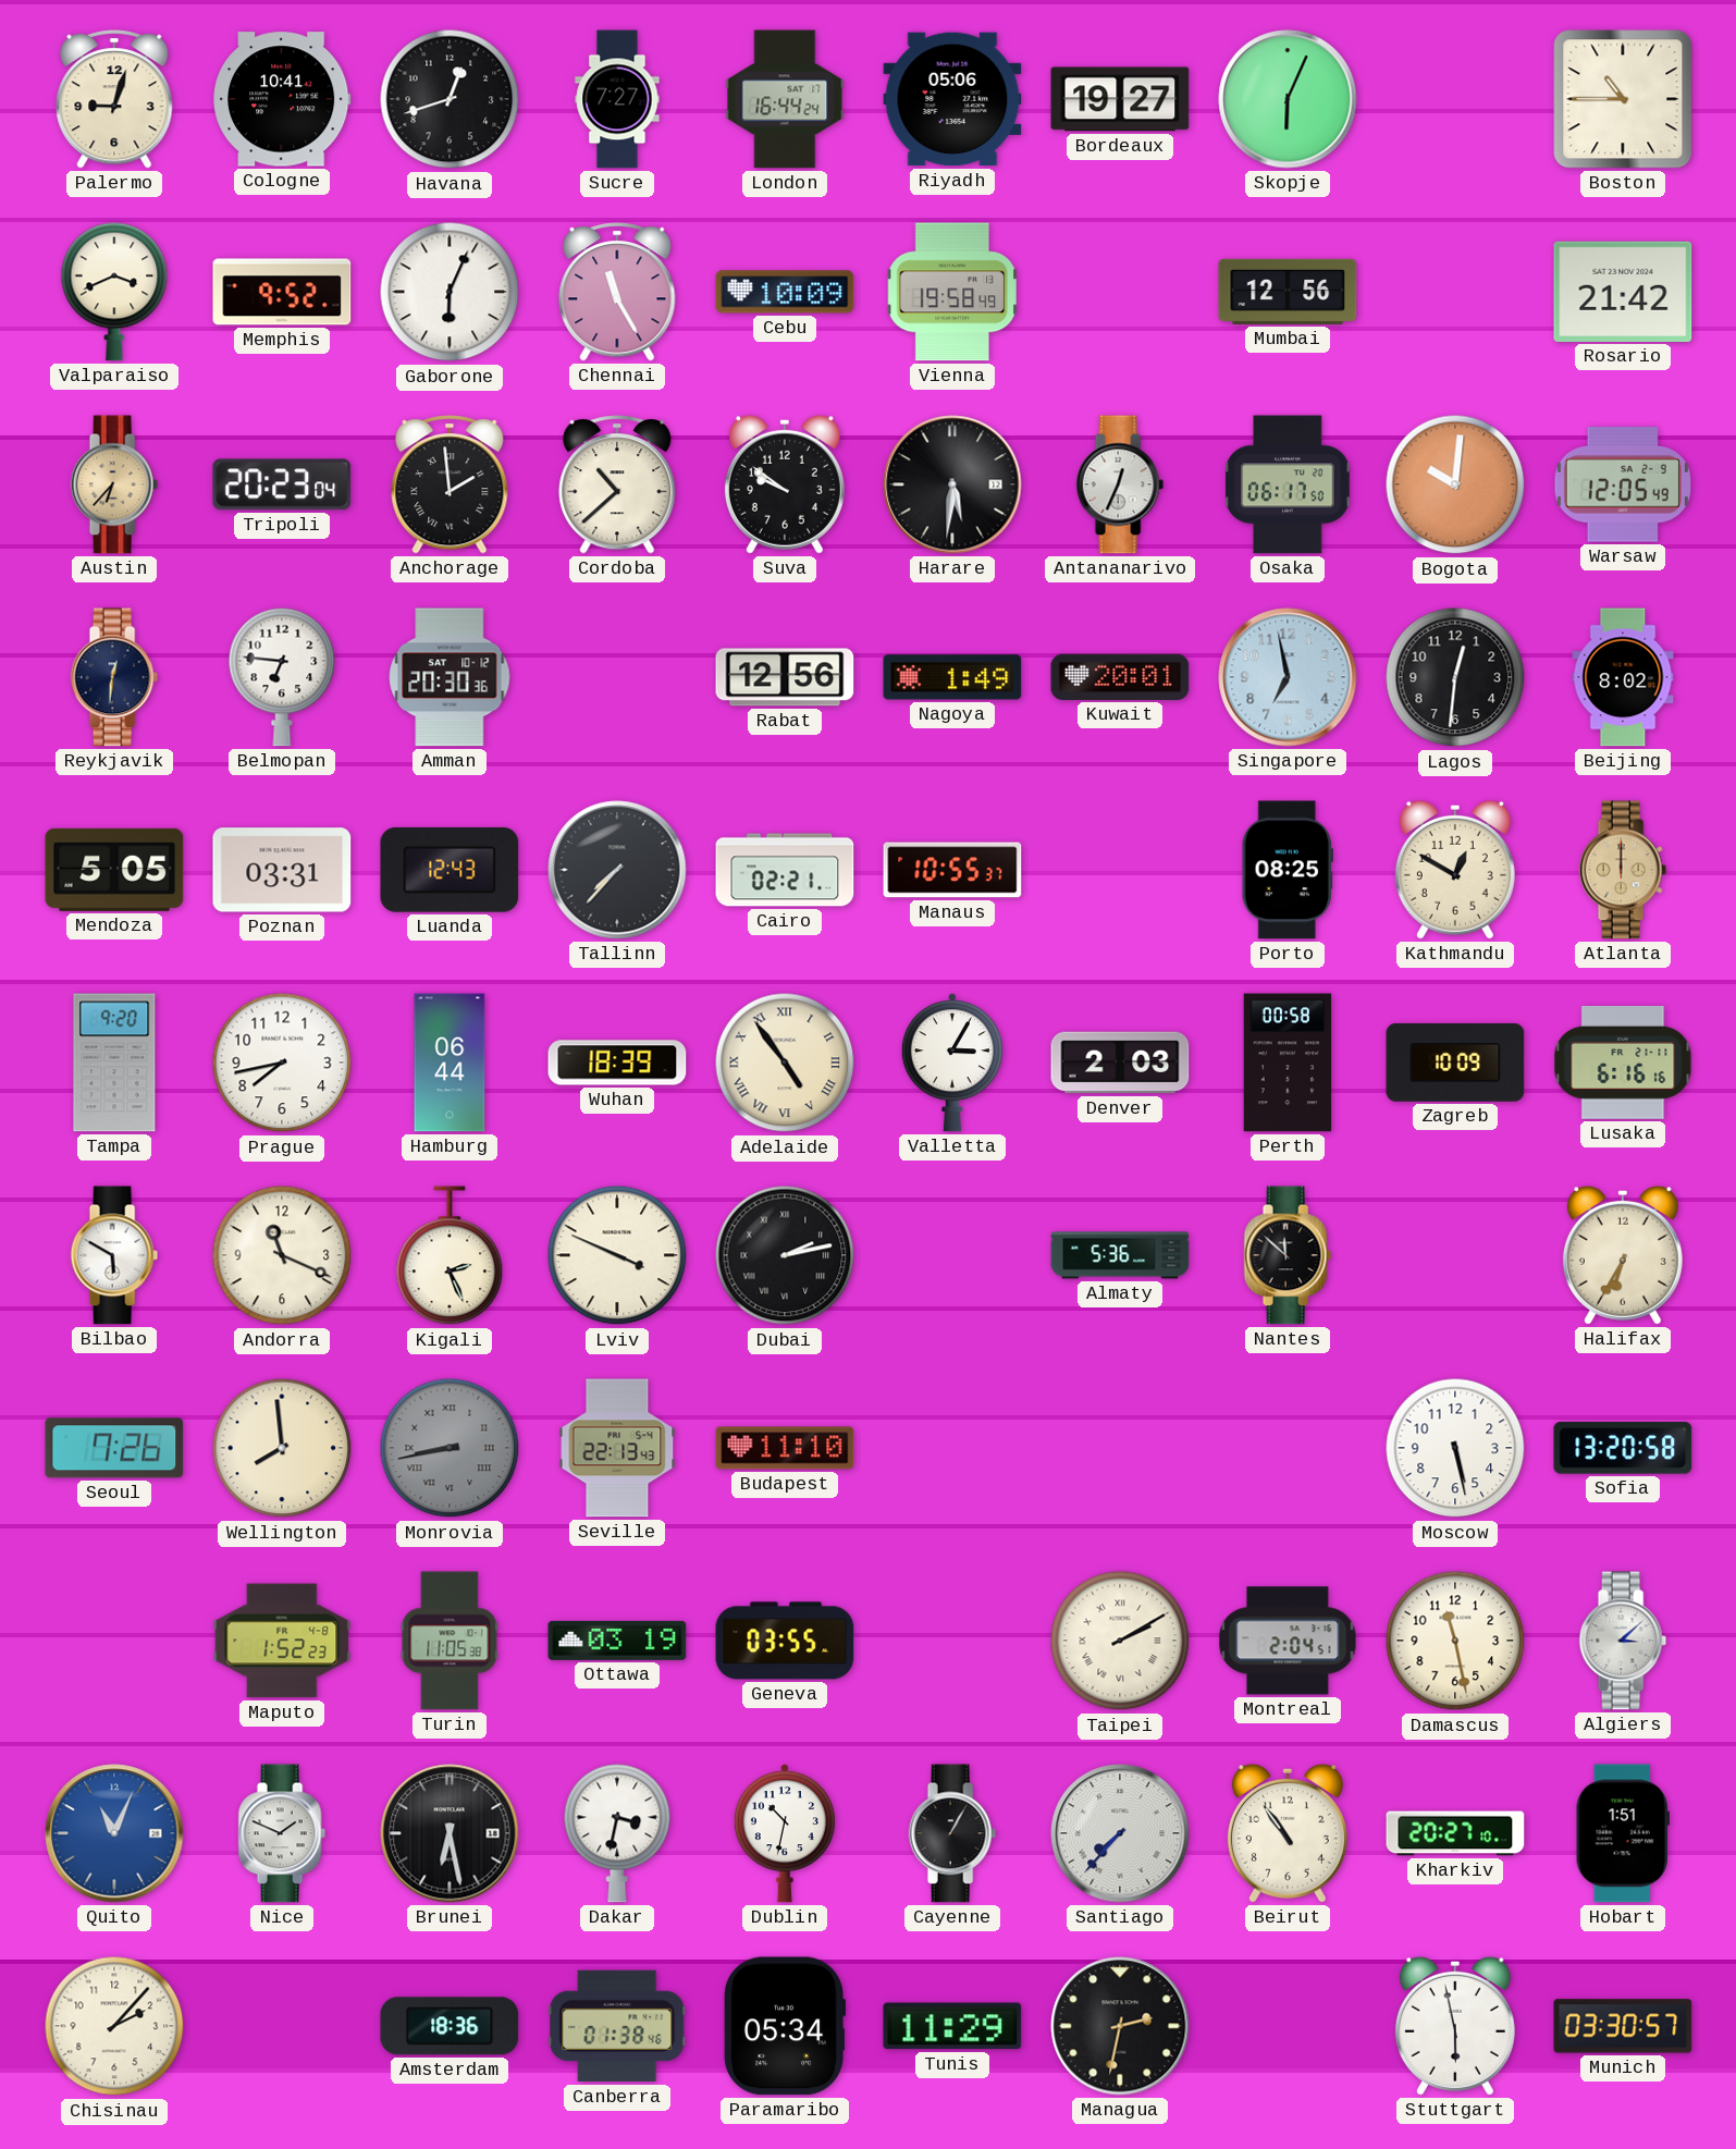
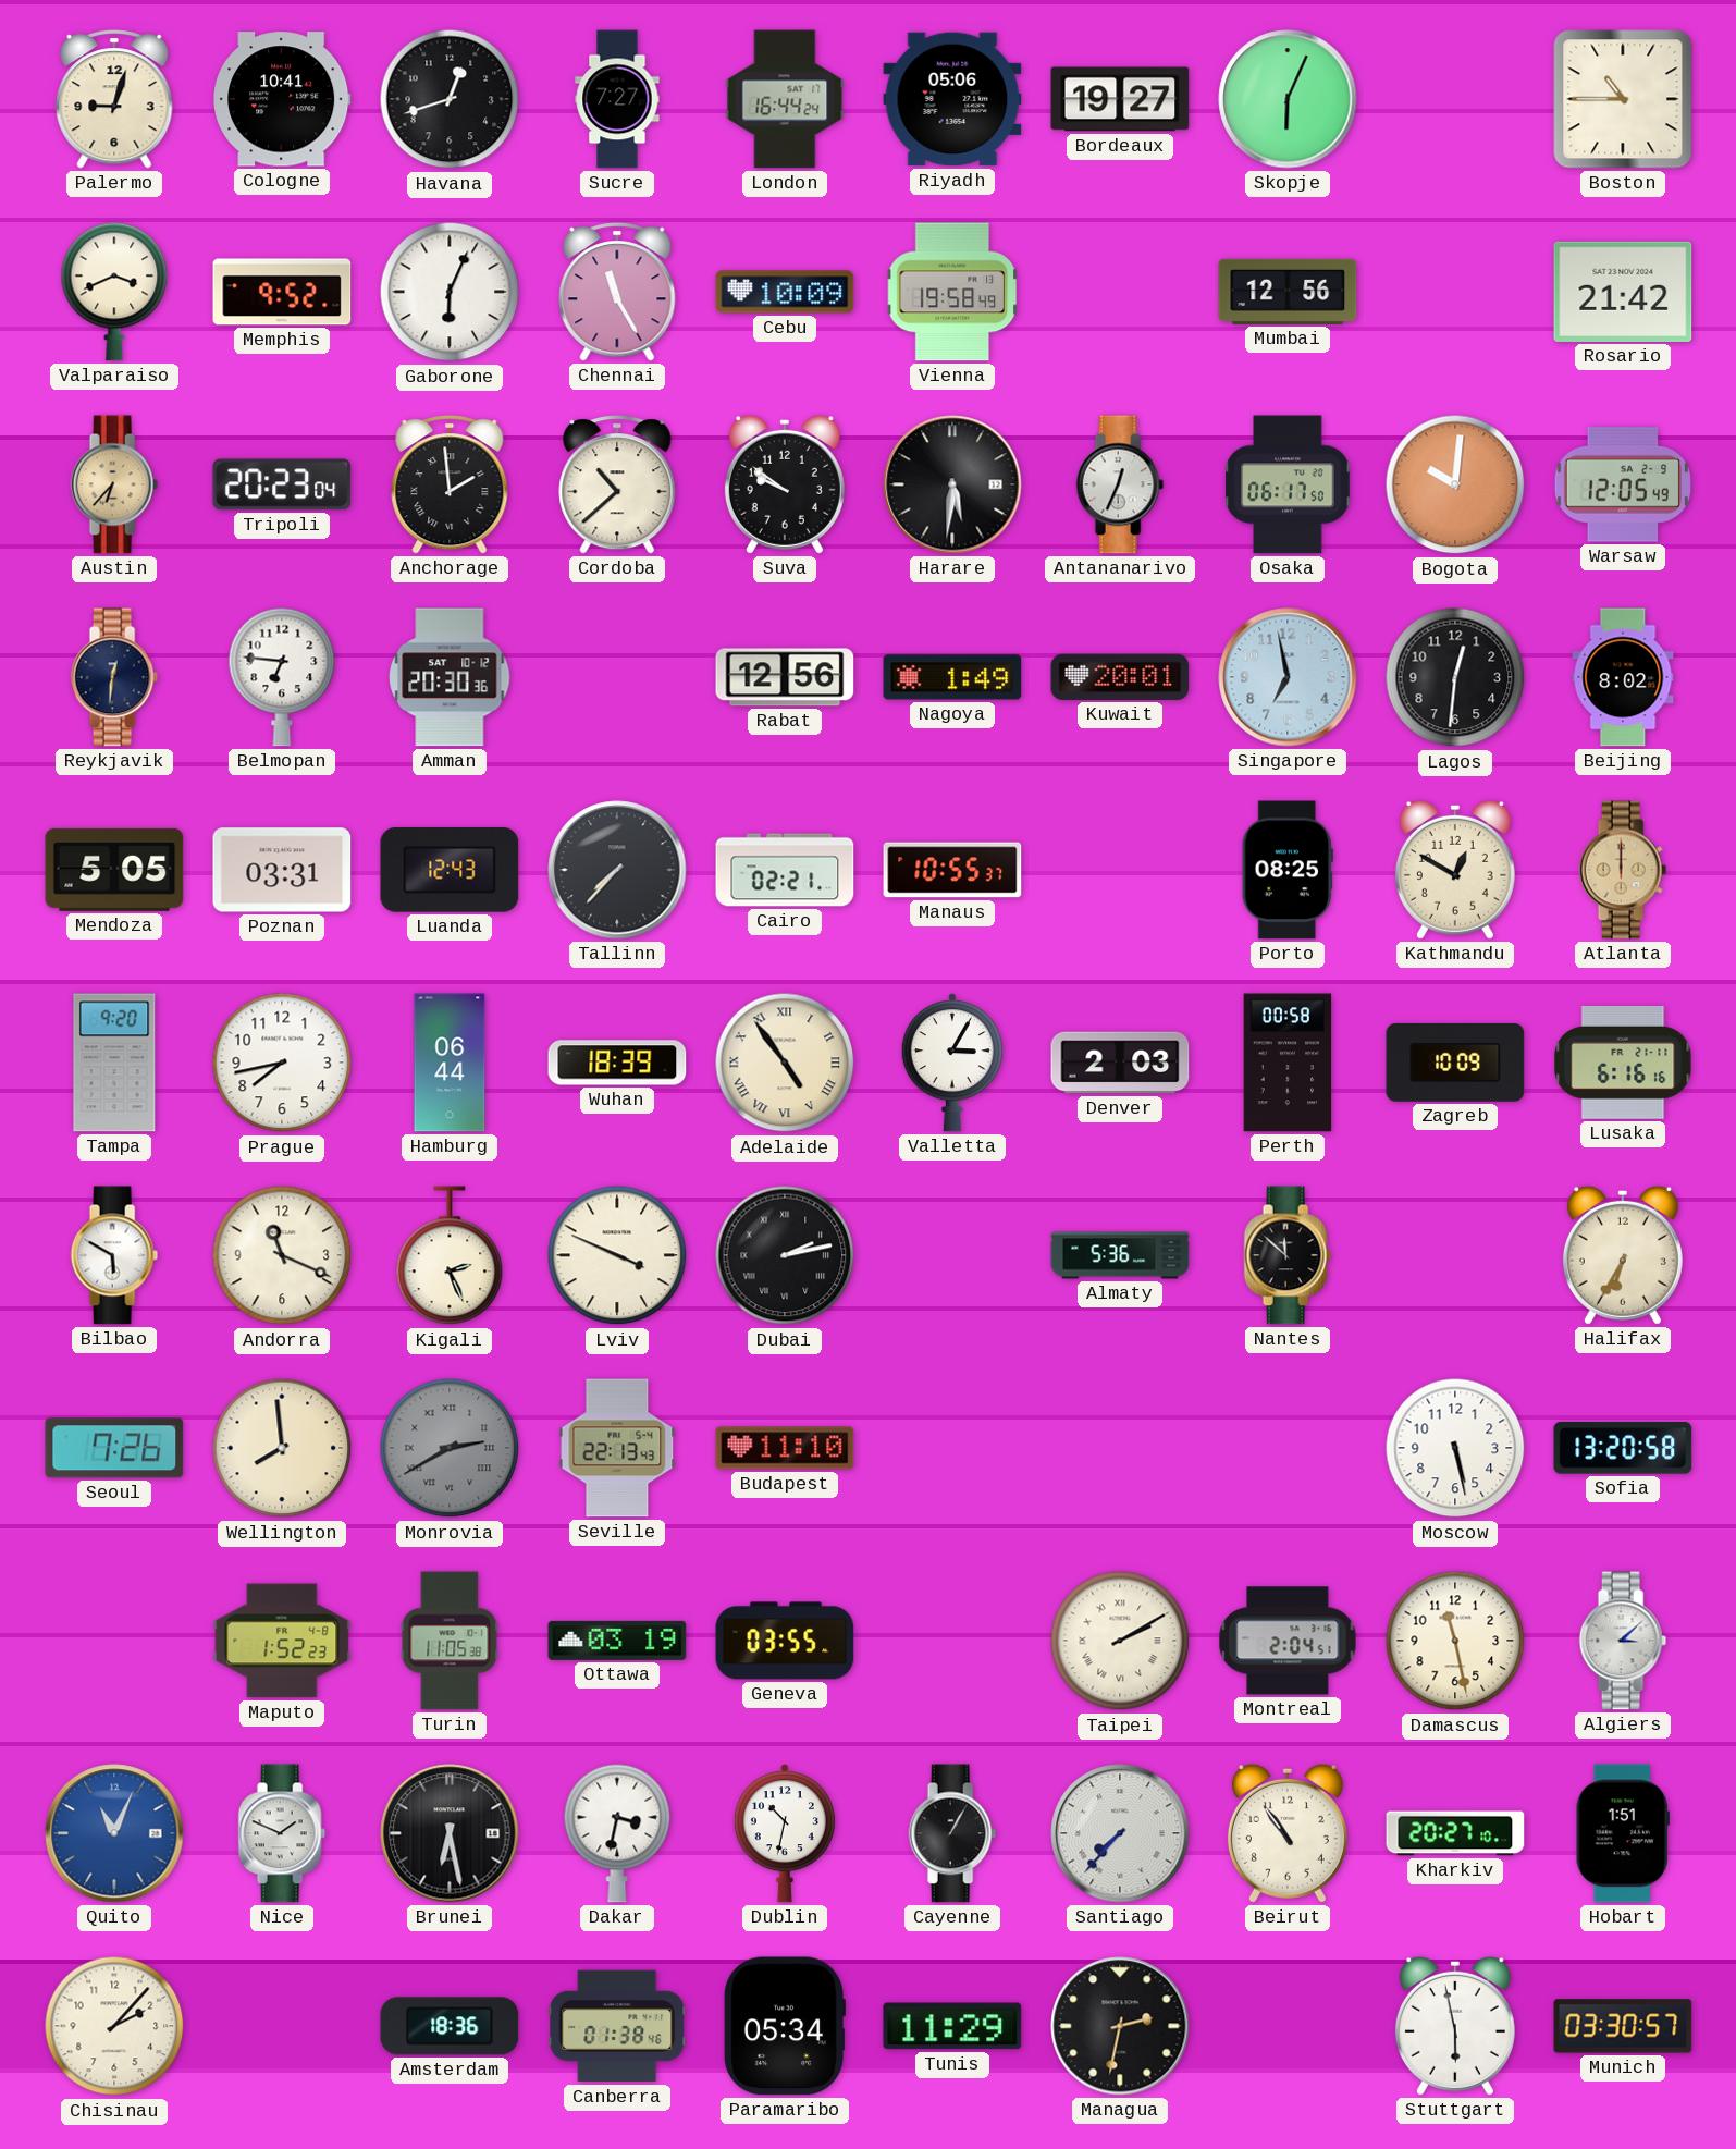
Monrovia: 8:43 -> 2:40
